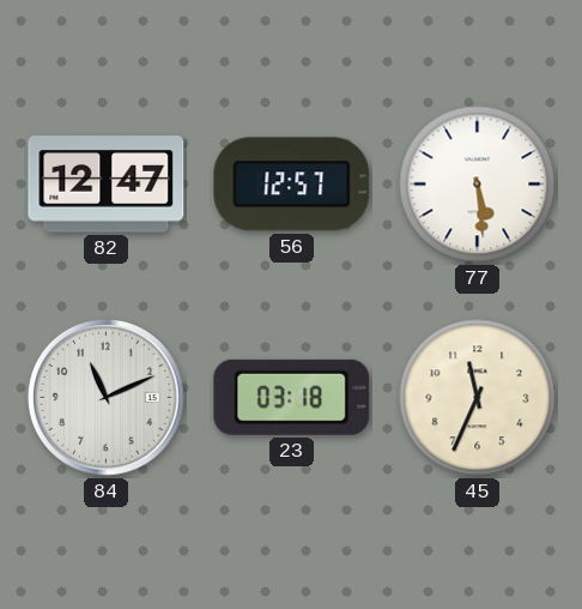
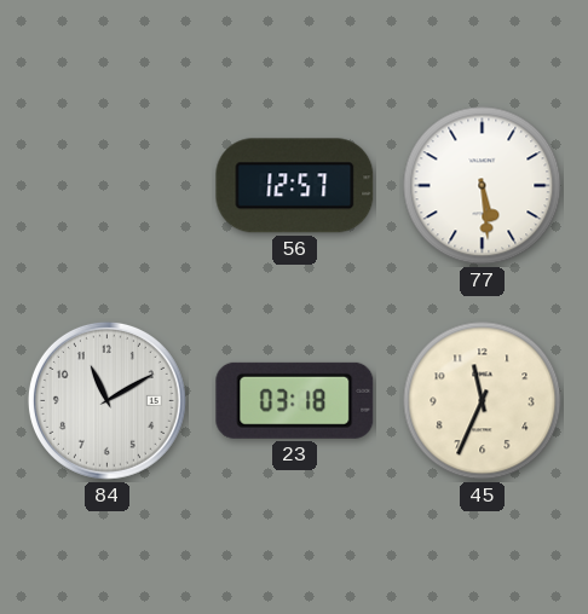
82: 12:47 -> none
84: 11:11 -> 11:10
